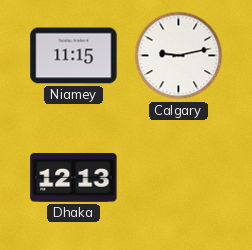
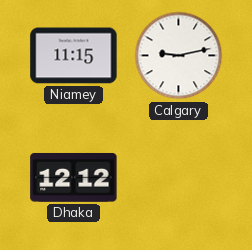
Dhaka: 12:13 -> 12:12
